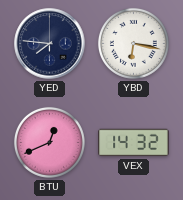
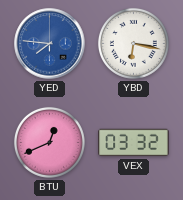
YED dial: navy -> blue
VEX: 14:32 -> 03:32
